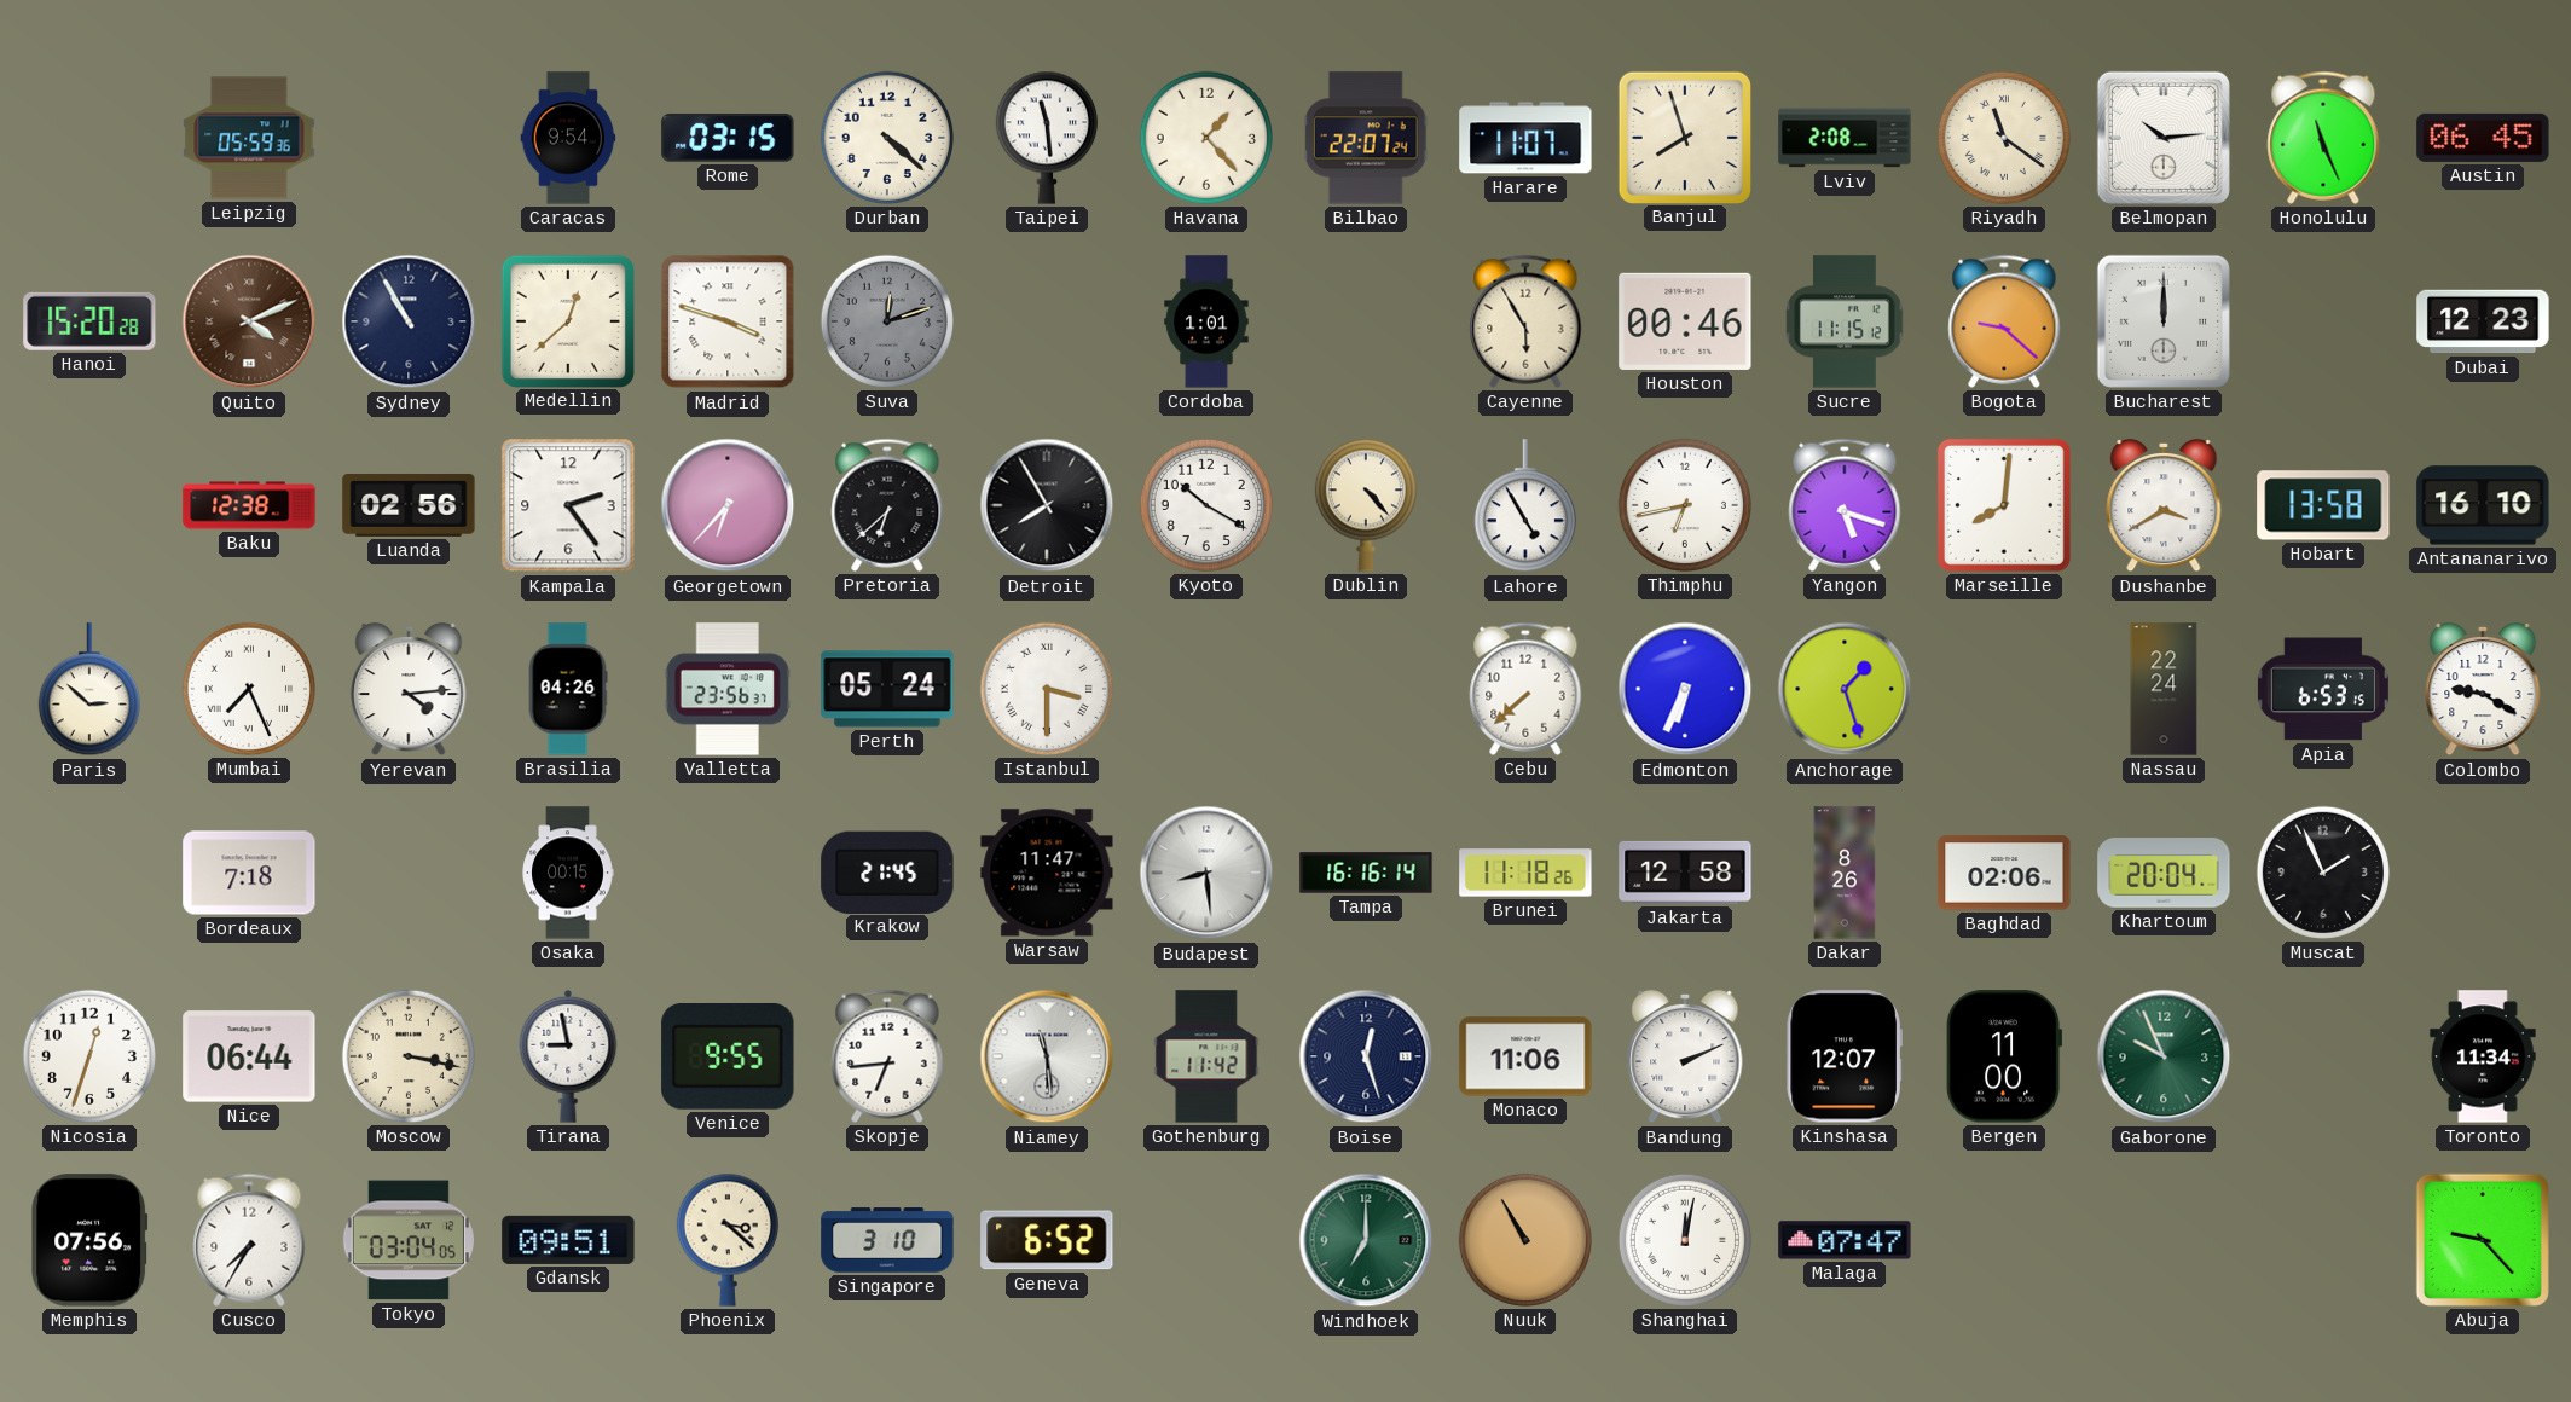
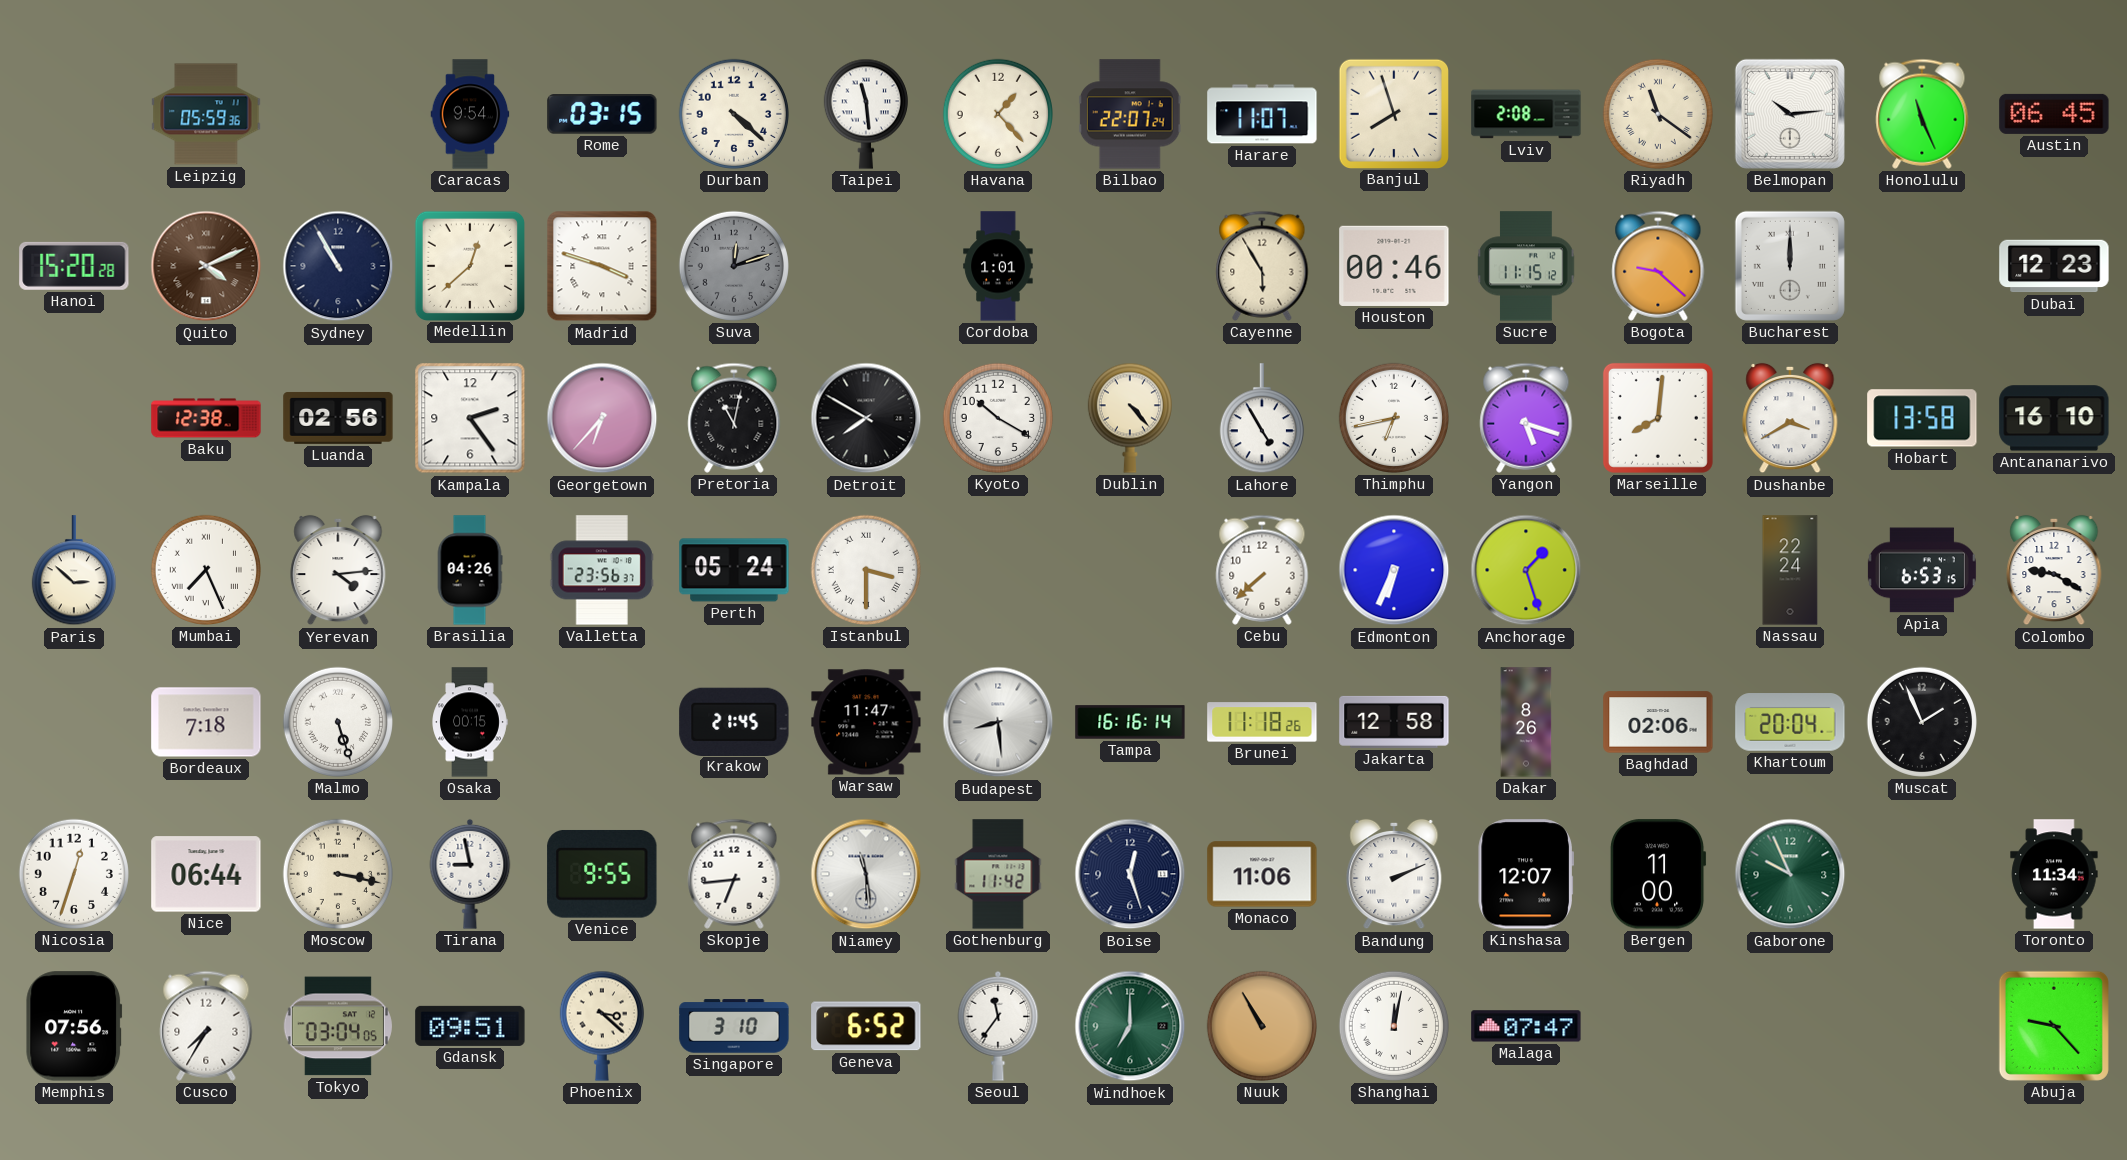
Pretoria: 6:38 -> 11:02
Detroit: 7:55 -> 7:50
Malmo: none -> 5:27
Seoul: none -> 11:36
